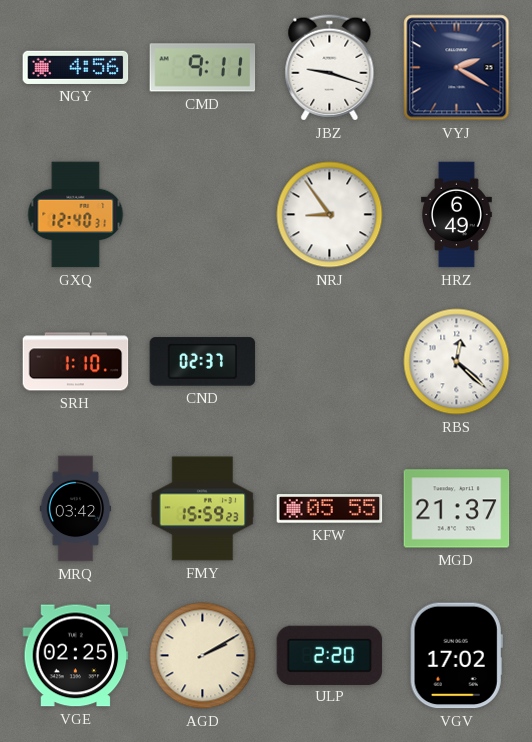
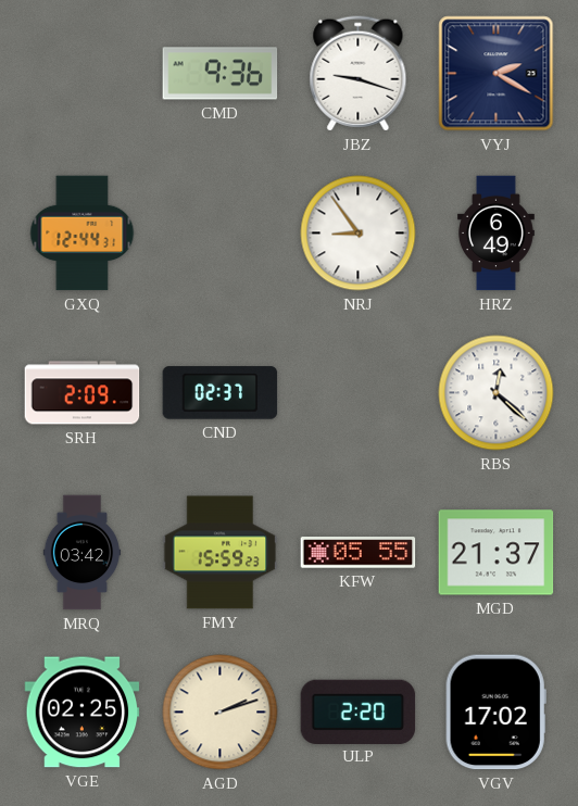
NGY: 4:56 -> none
CMD: 9:11 -> 9:36
GXQ: 12:40 -> 12:44
SRH: 1:10 -> 2:09
AGD: 2:10 -> 2:12
